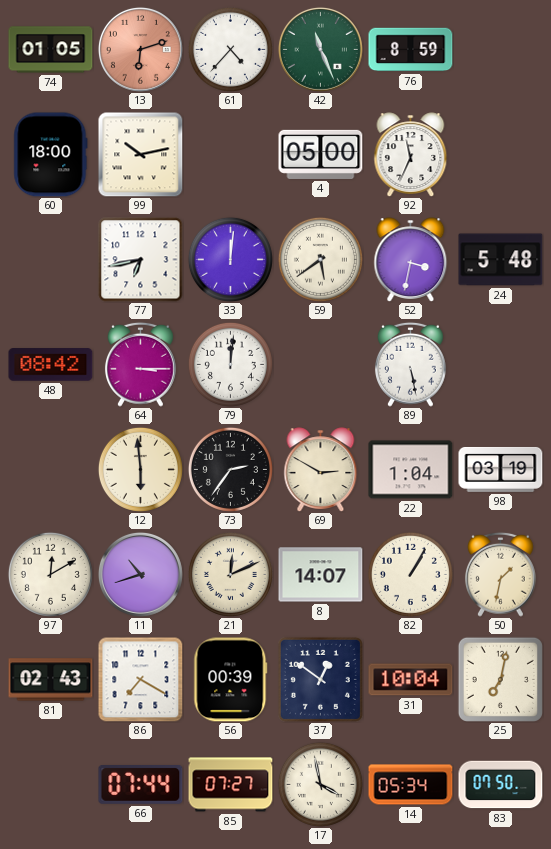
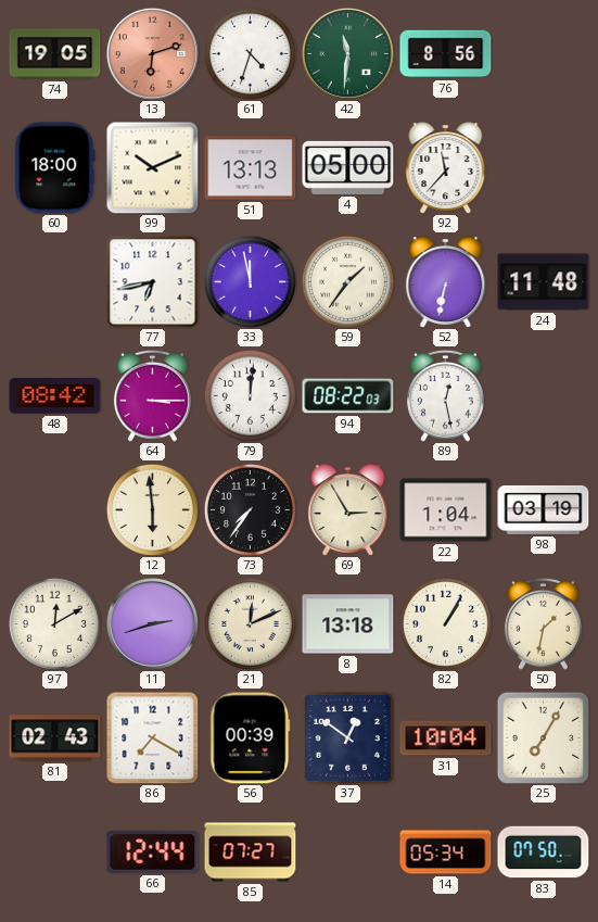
74: 01:05 -> 19:05
61: 4:37 -> 4:33
42: 11:26 -> 11:31
76: 8:59 -> 8:56
99: 10:13 -> 10:11
51: none -> 13:13
92: 11:34 -> 11:37
33: 12:01 -> 11:58
59: 5:39 -> 1:36
52: 3:32 -> 6:32
24: 5:48 -> 11:48
94: none -> 08:22
89: 5:28 -> 12:28
73: 2:36 -> 7:36
69: 2:50 -> 2:55
11: 10:42 -> 2:42
8: 14:07 -> 13:18
25: 7:02 -> 7:05
66: 07:44 -> 12:44
17: 3:58 -> none
